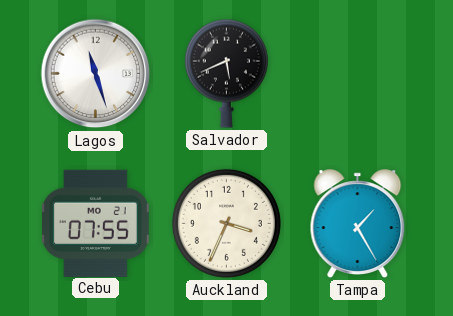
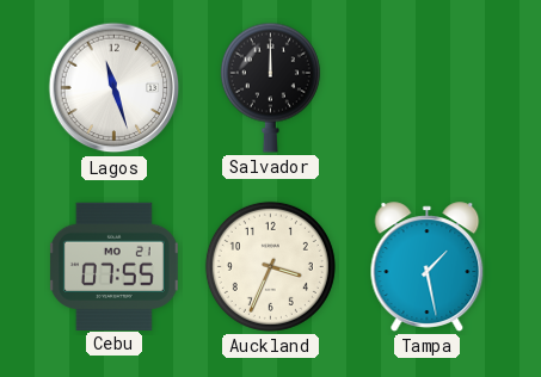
Salvador: 5:41 -> 12:00
Tampa: 1:25 -> 1:28
